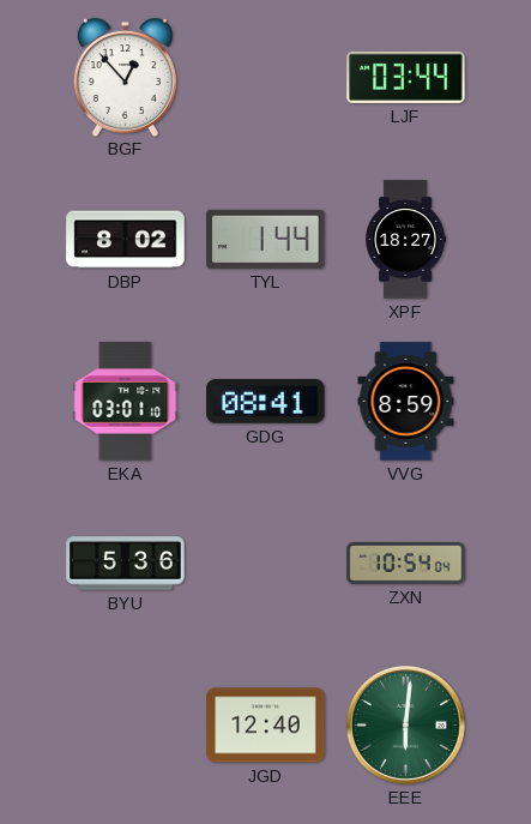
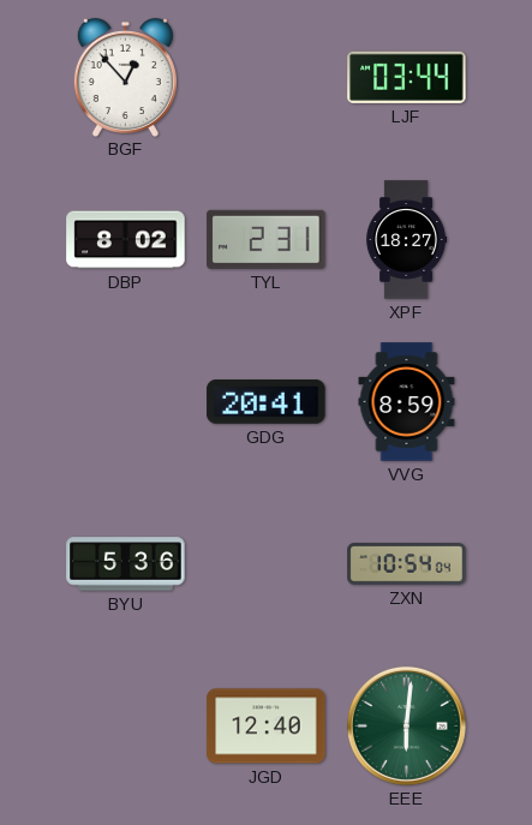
TYL: 1:44 -> 2:31
EKA: 03:01 -> none
GDG: 08:41 -> 20:41
